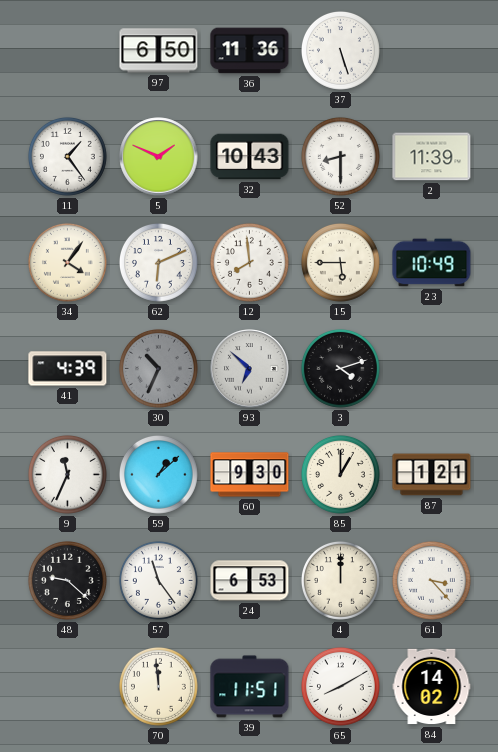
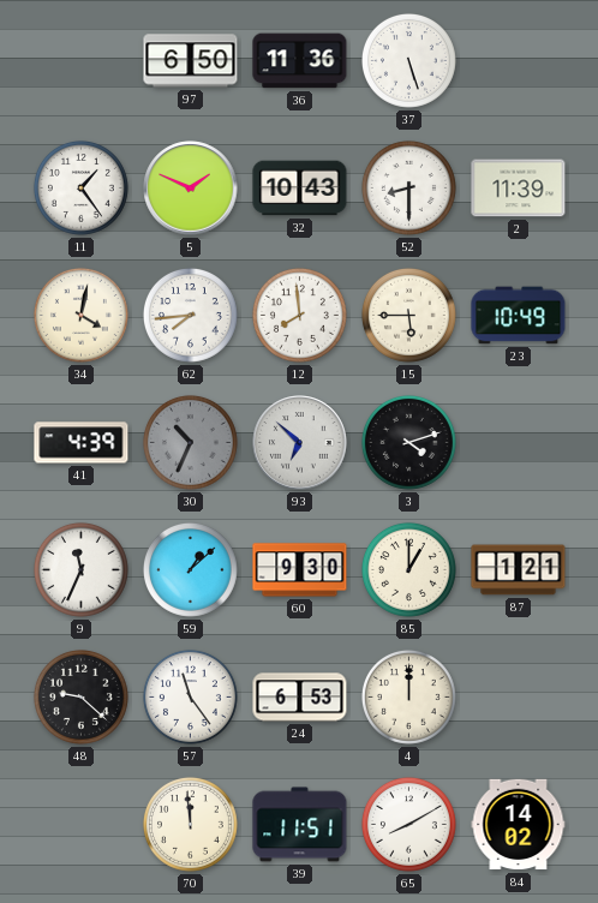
34: 4:06 -> 4:02
62: 6:11 -> 7:44
61: 3:23 -> none
